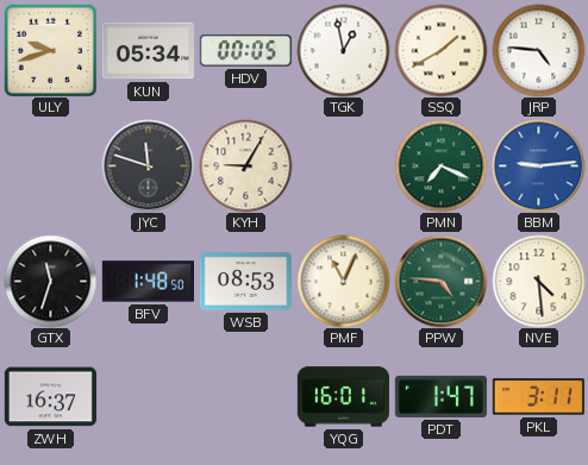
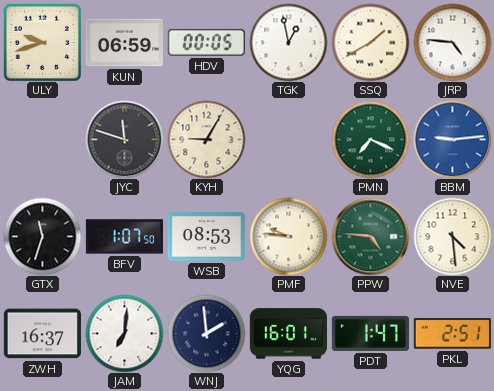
KUN: 05:34 -> 06:59
BFV: 1:48 -> 1:07
PMF: 11:04 -> 9:46
JAM: none -> 7:01
WNJ: none -> 1:59
PKL: 3:11 -> 2:51
